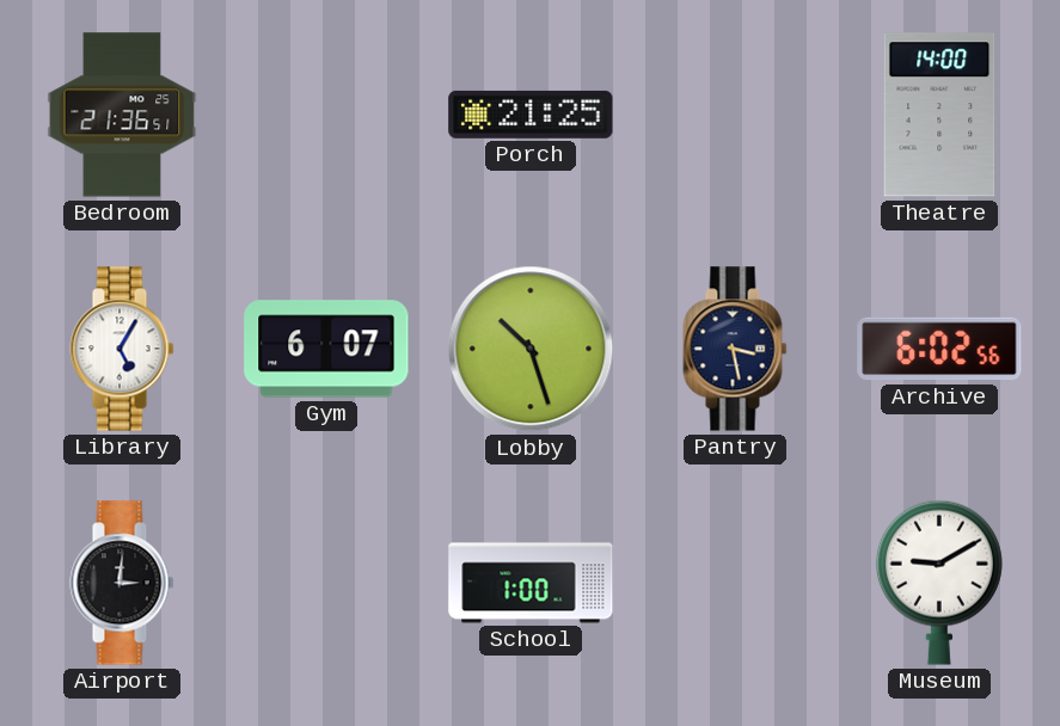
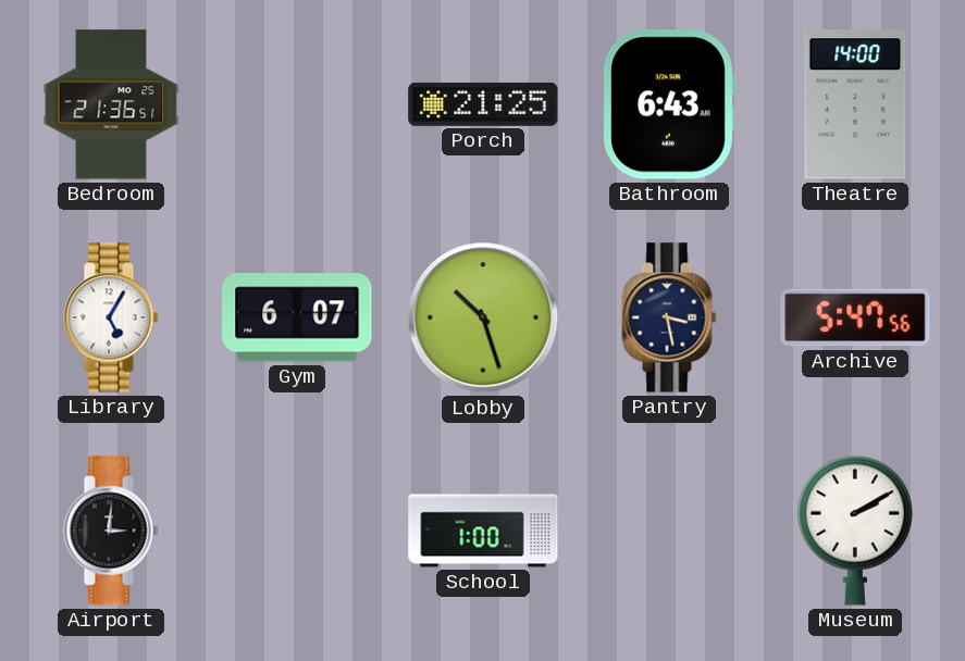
Bathroom: none -> 6:43
Archive: 6:02 -> 5:47
Museum: 9:10 -> 2:10
